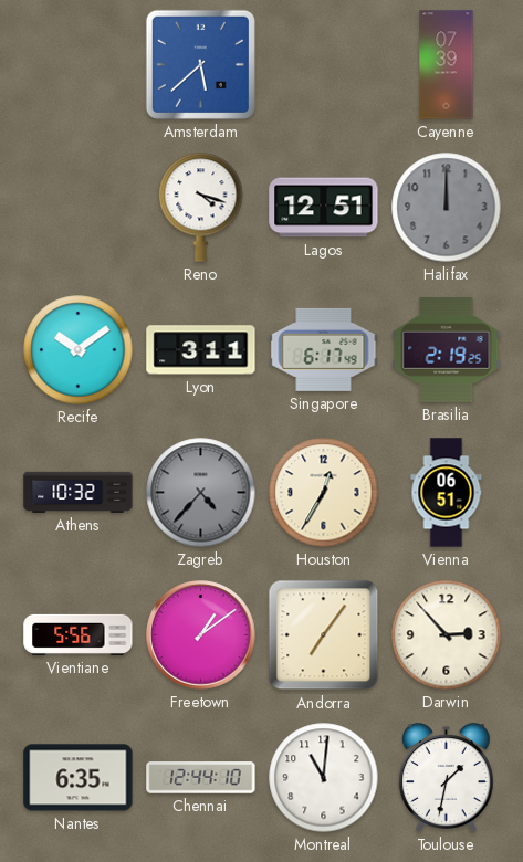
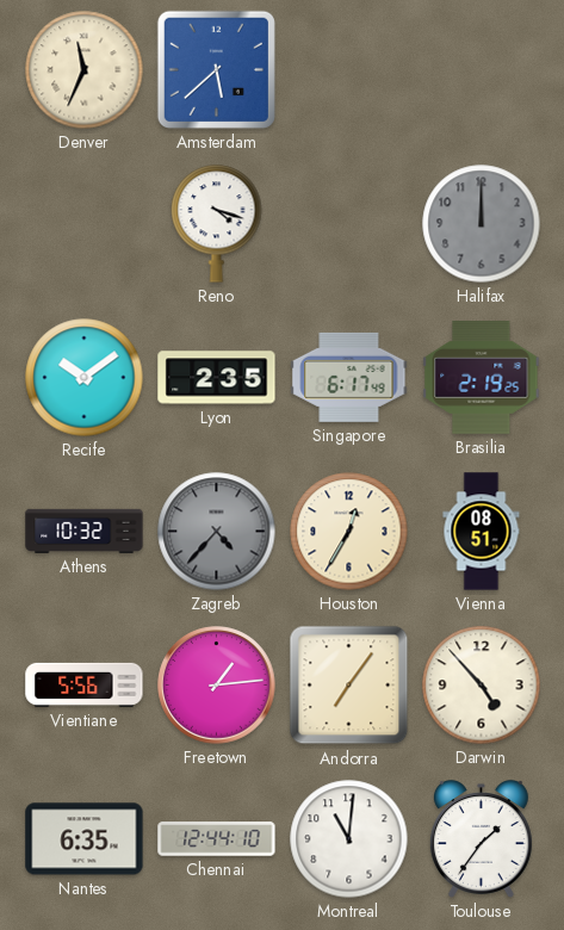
Denver: none -> 11:34
Cayenne: 07:39 -> none
Lagos: 12:51 -> none
Lyon: 3:11 -> 2:35
Vienna: 06:51 -> 08:51
Freetown: 1:09 -> 1:14
Darwin: 2:53 -> 4:53
Toulouse: 1:32 -> 1:36
